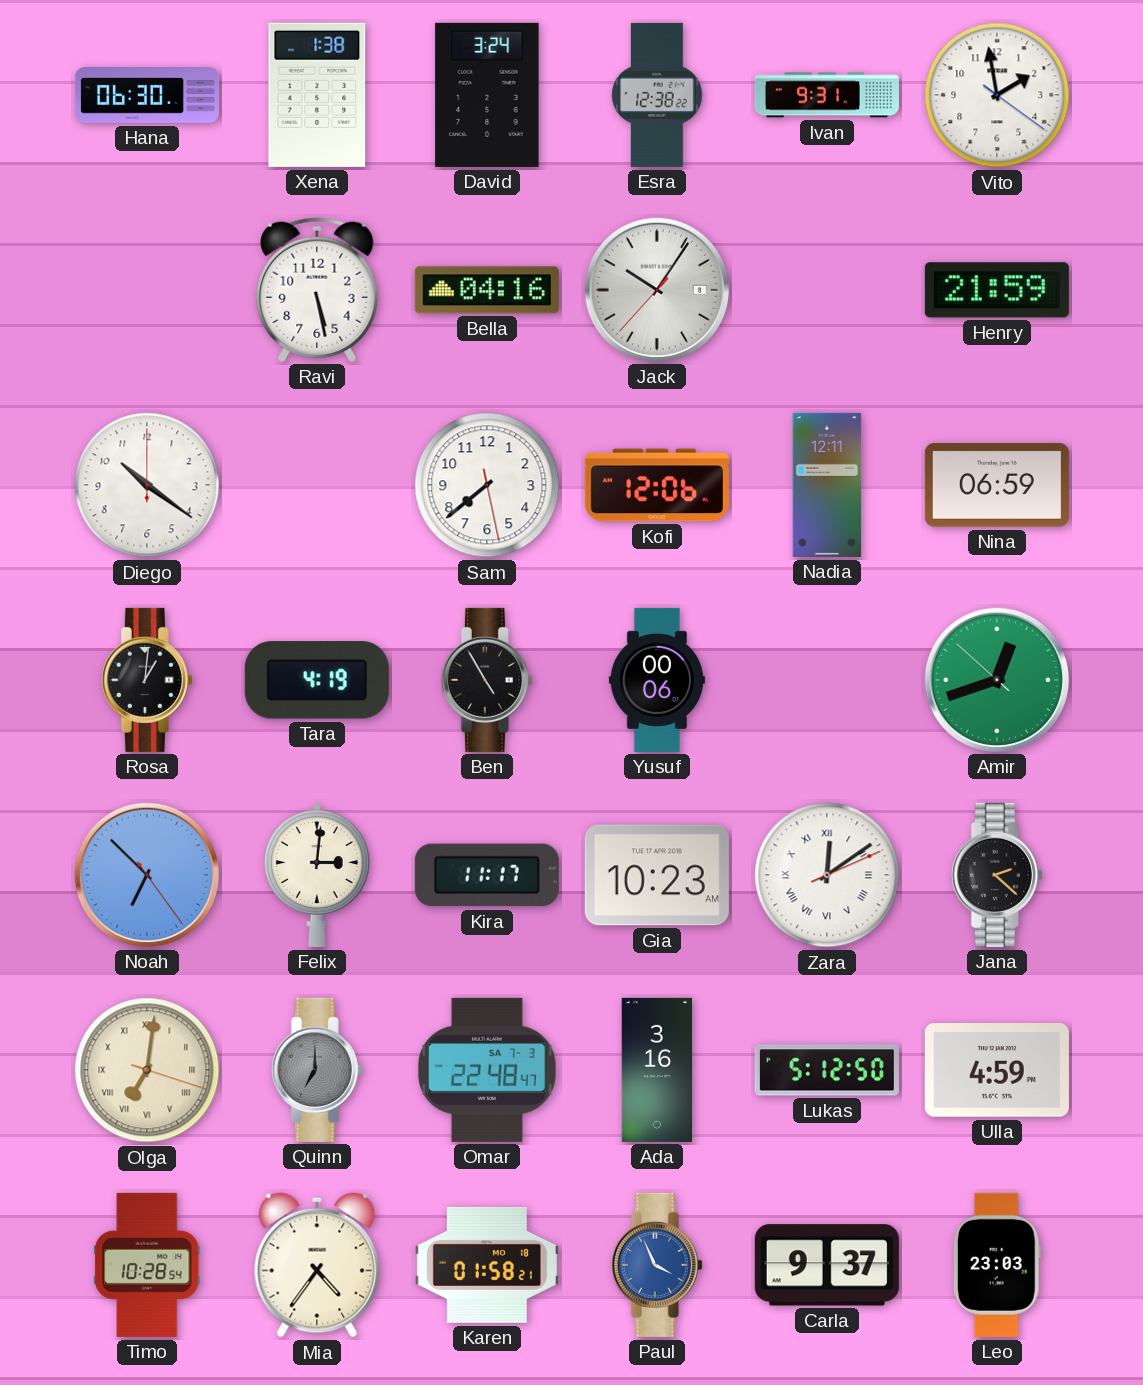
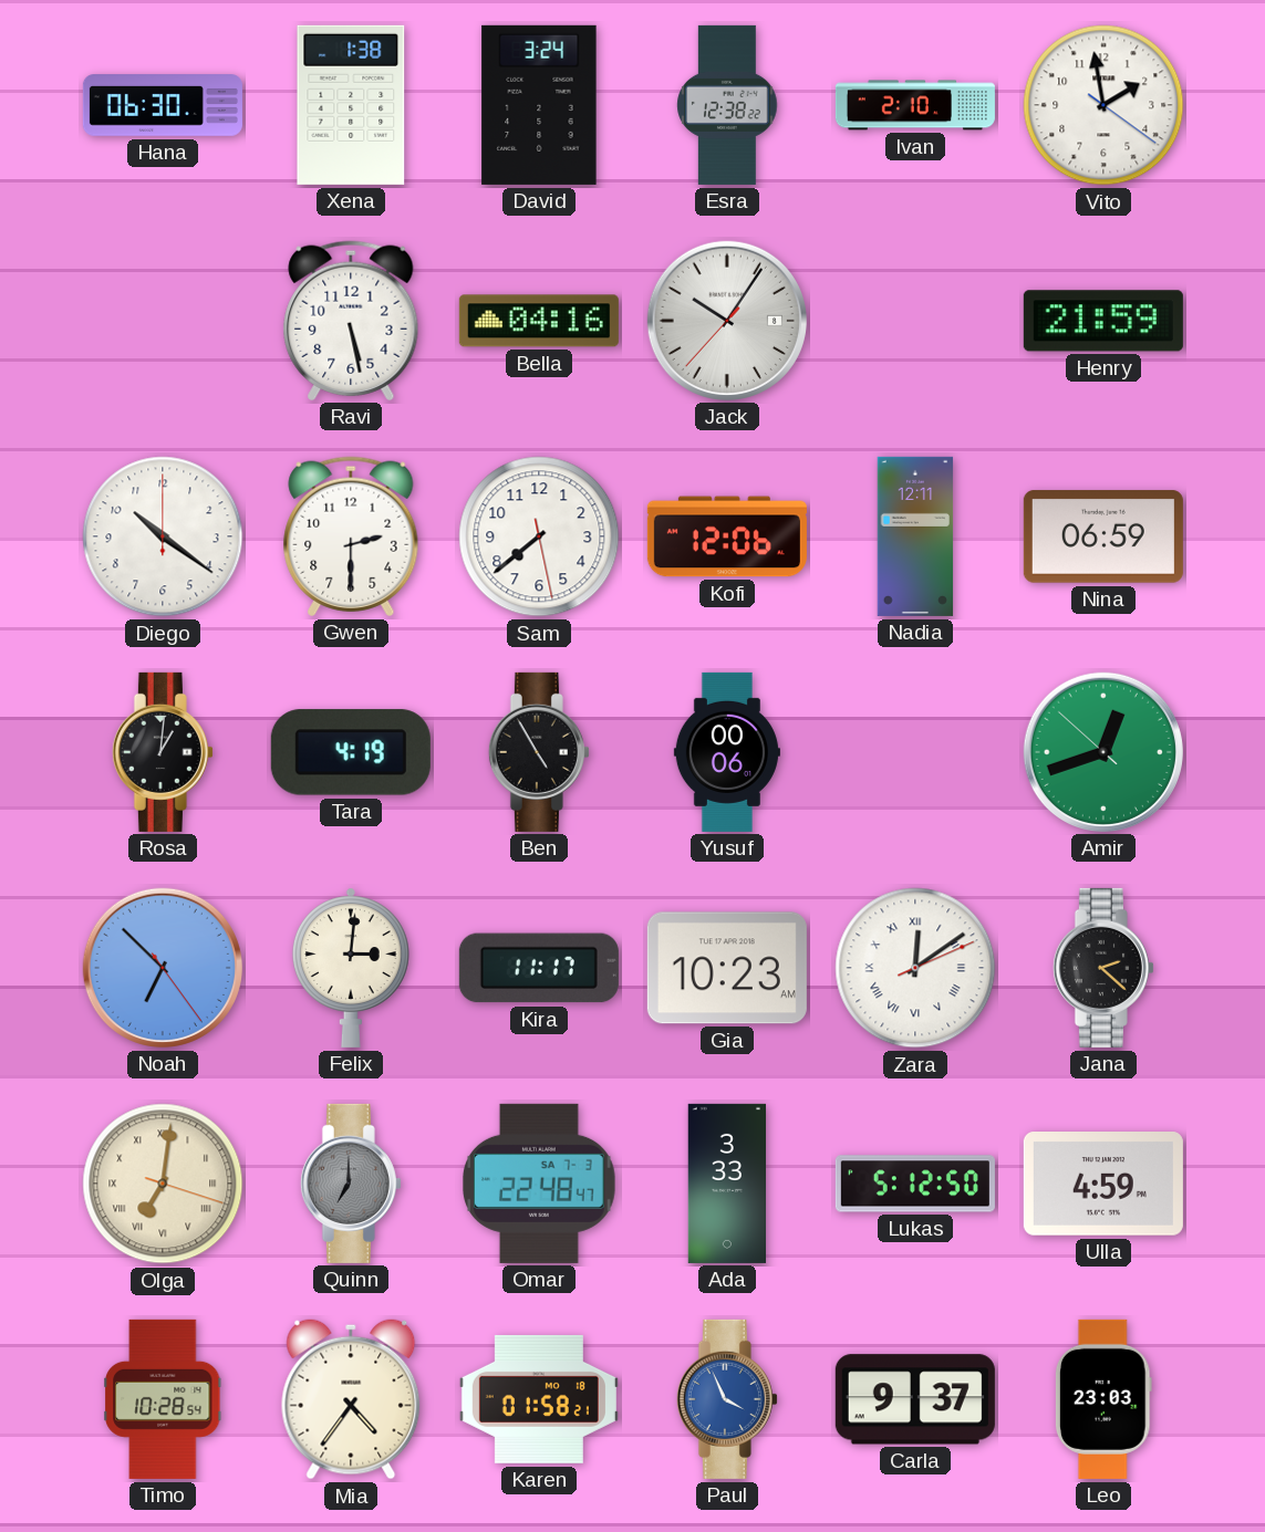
Ivan: 9:31 -> 2:10
Gwen: none -> 2:30
Ada: 3:16 -> 3:33
